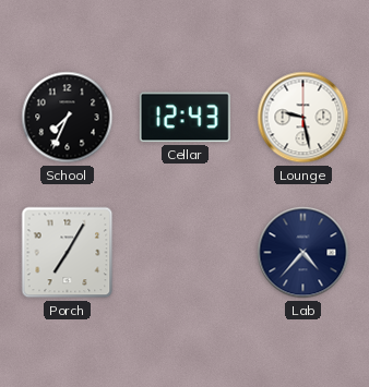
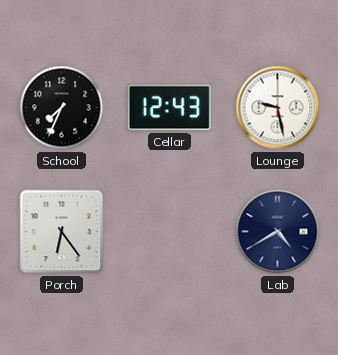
Porch: 7:05 -> 6:24
Lab: 4:37 -> 4:40
